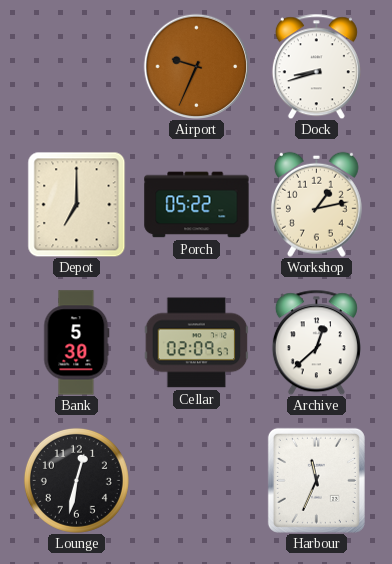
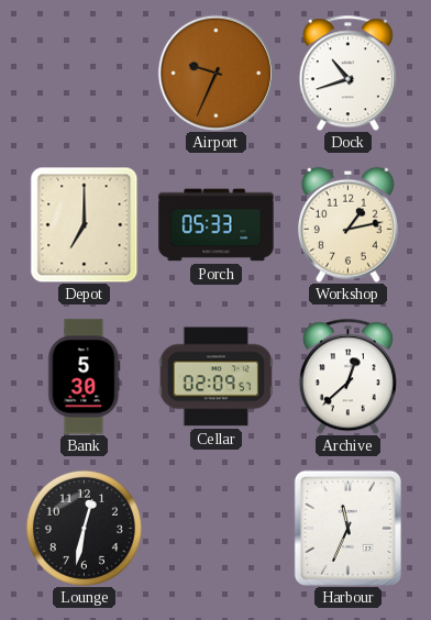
Dock: 8:42 -> 10:42
Porch: 05:22 -> 05:33
